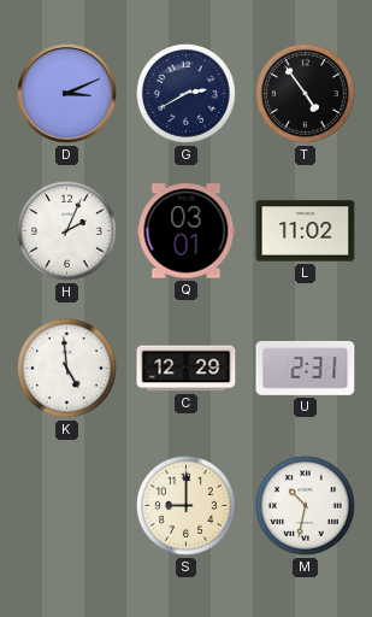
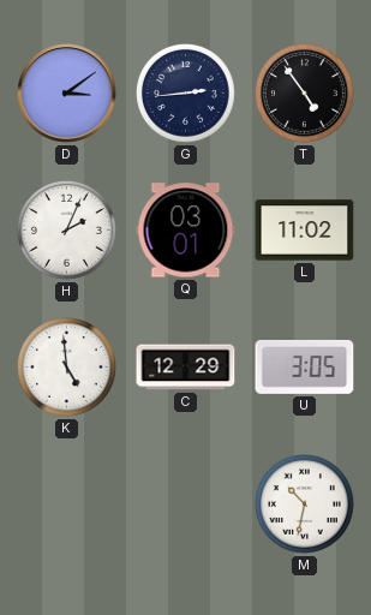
D: 3:11 -> 3:09
G: 2:40 -> 2:44
U: 2:31 -> 3:05
S: 9:00 -> none
